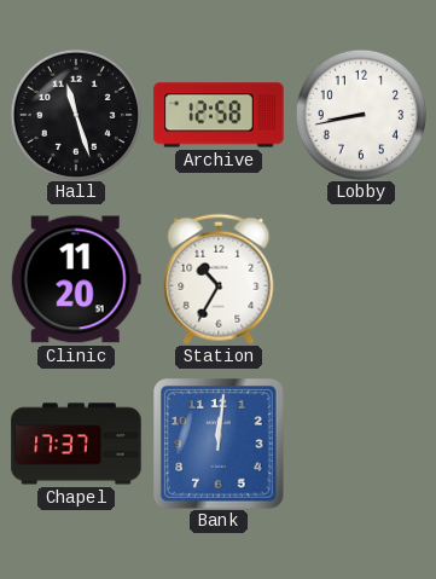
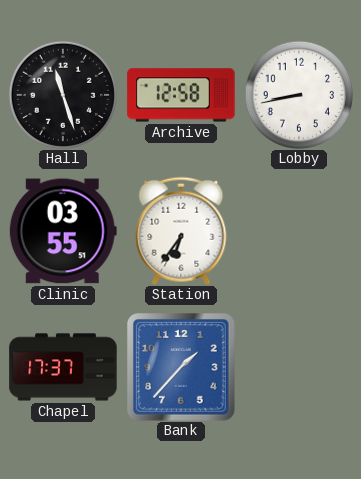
Clinic: 11:20 -> 03:55
Station: 10:35 -> 6:36
Bank: 12:01 -> 1:37
